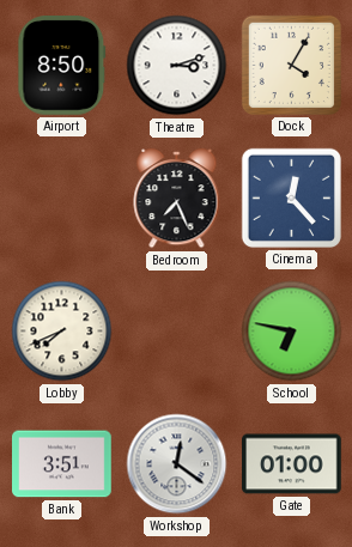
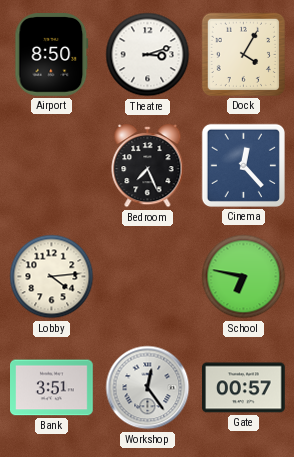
Lobby: 7:41 -> 4:14
Workshop: 12:21 -> 12:24
Gate: 01:00 -> 00:57
